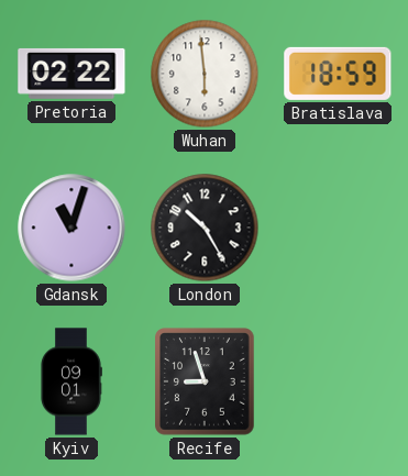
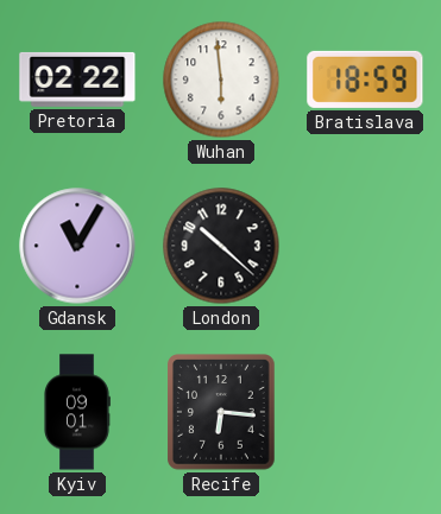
Gdansk: 11:03 -> 11:05
London: 10:25 -> 10:22
Recife: 8:57 -> 6:16
